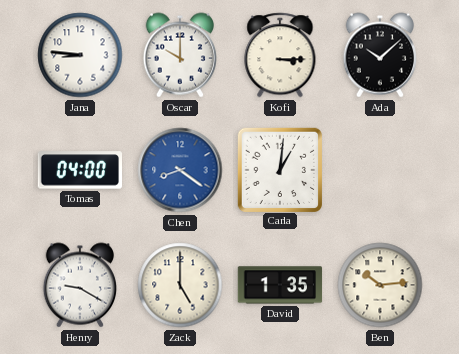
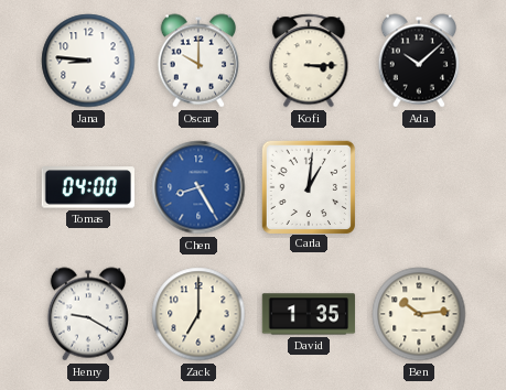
Chen: 8:21 -> 8:25
Zack: 5:00 -> 7:00
